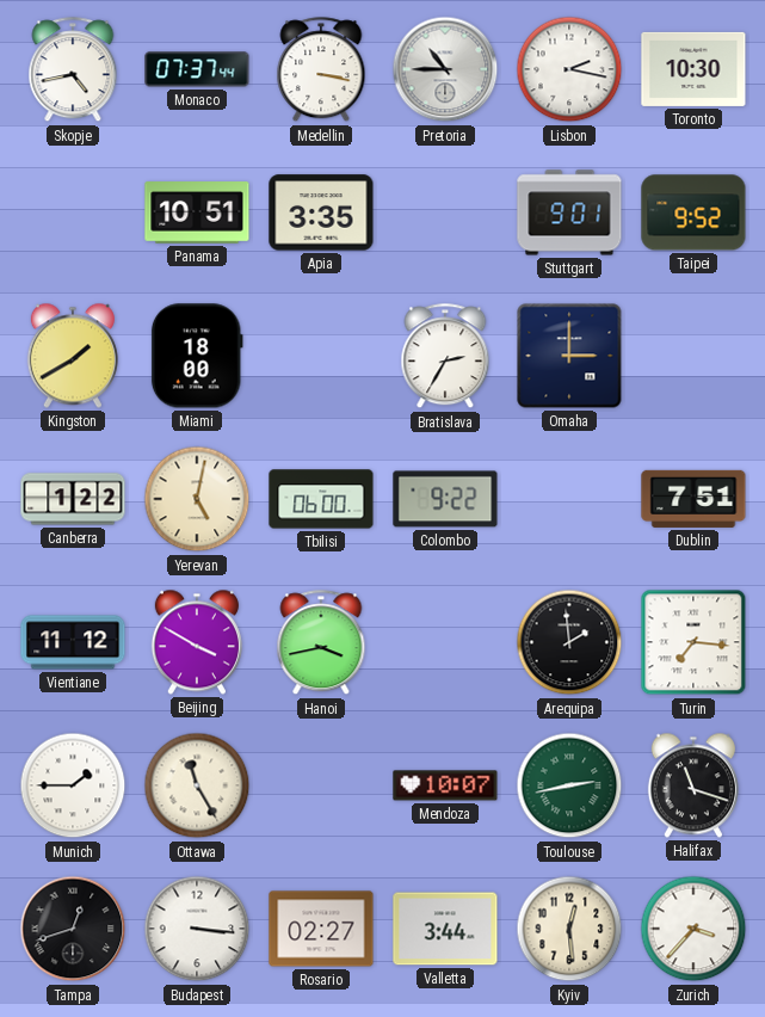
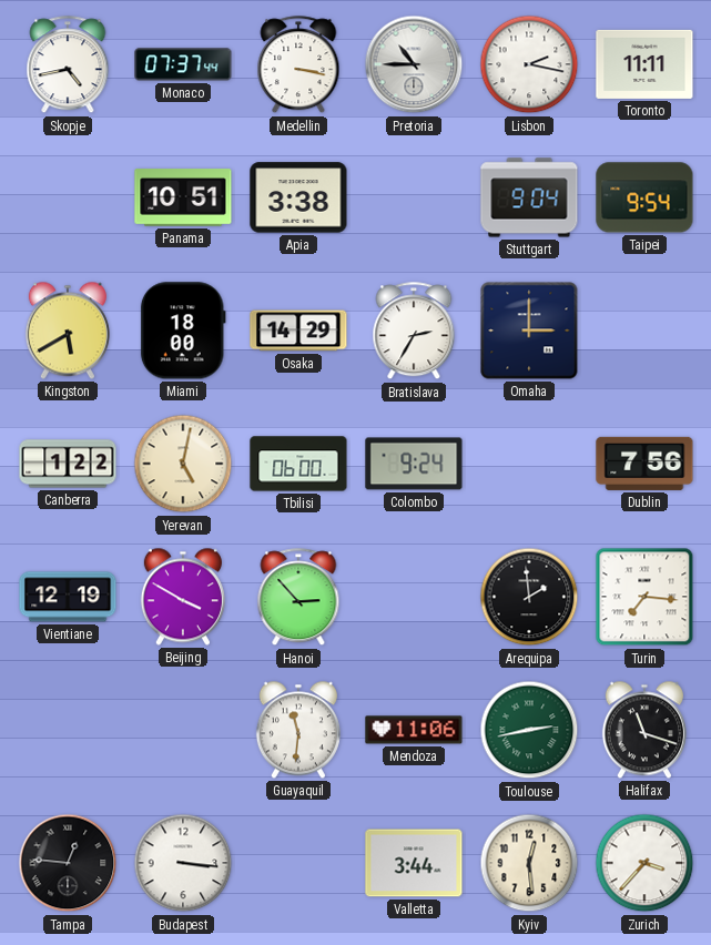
Toronto: 10:30 -> 11:11
Apia: 3:35 -> 3:38
Stuttgart: 9:01 -> 9:04
Taipei: 9:52 -> 9:54
Kingston: 1:40 -> 5:40
Osaka: none -> 14:29
Colombo: 9:22 -> 9:24
Dublin: 7:51 -> 7:56
Vientiane: 11:12 -> 12:19
Hanoi: 3:43 -> 2:53
Munich: 1:45 -> none
Ottawa: 11:25 -> none
Guayaquil: none -> 11:31
Mendoza: 10:07 -> 11:06
Tampa: 12:42 -> 12:46
Rosario: 02:27 -> none
